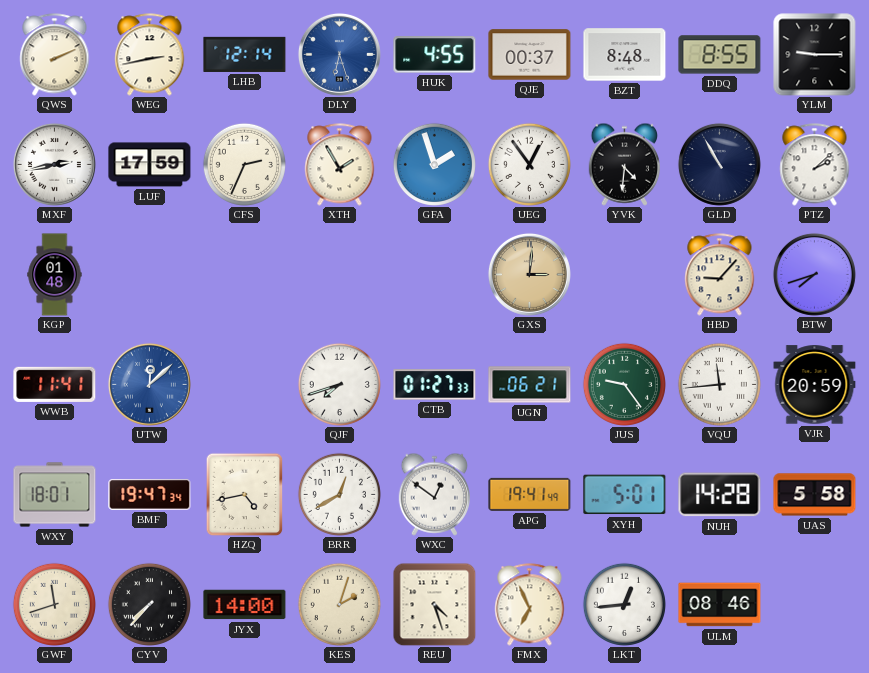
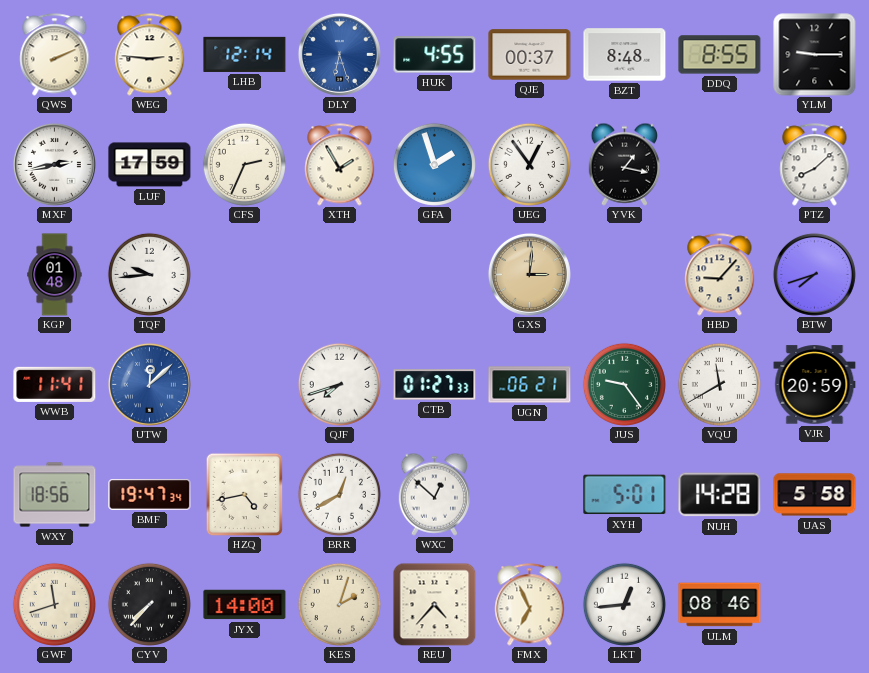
WEG: 2:43 -> 2:46
YVK: 4:31 -> 1:17
GLD: 10:55 -> none
PTZ: 2:08 -> 8:08
TQF: none -> 9:44
VQU: 11:44 -> 11:40
WXY: 18:01 -> 18:56
WXC: 12:51 -> 12:52
APG: 19:41 -> none
REU: 4:27 -> 4:37
